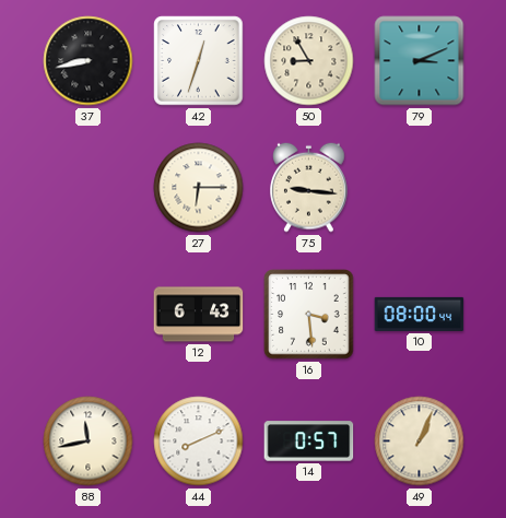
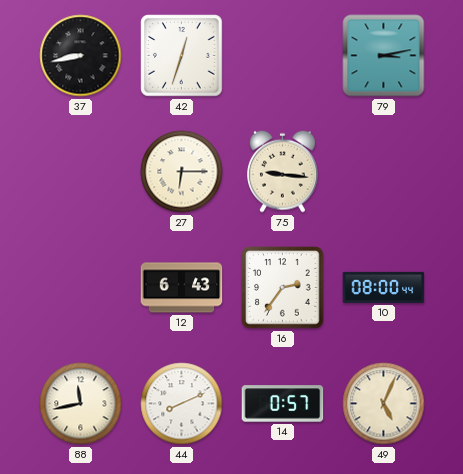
50: 8:55 -> none
79: 3:11 -> 3:13
16: 3:29 -> 2:36
49: 1:04 -> 5:04
